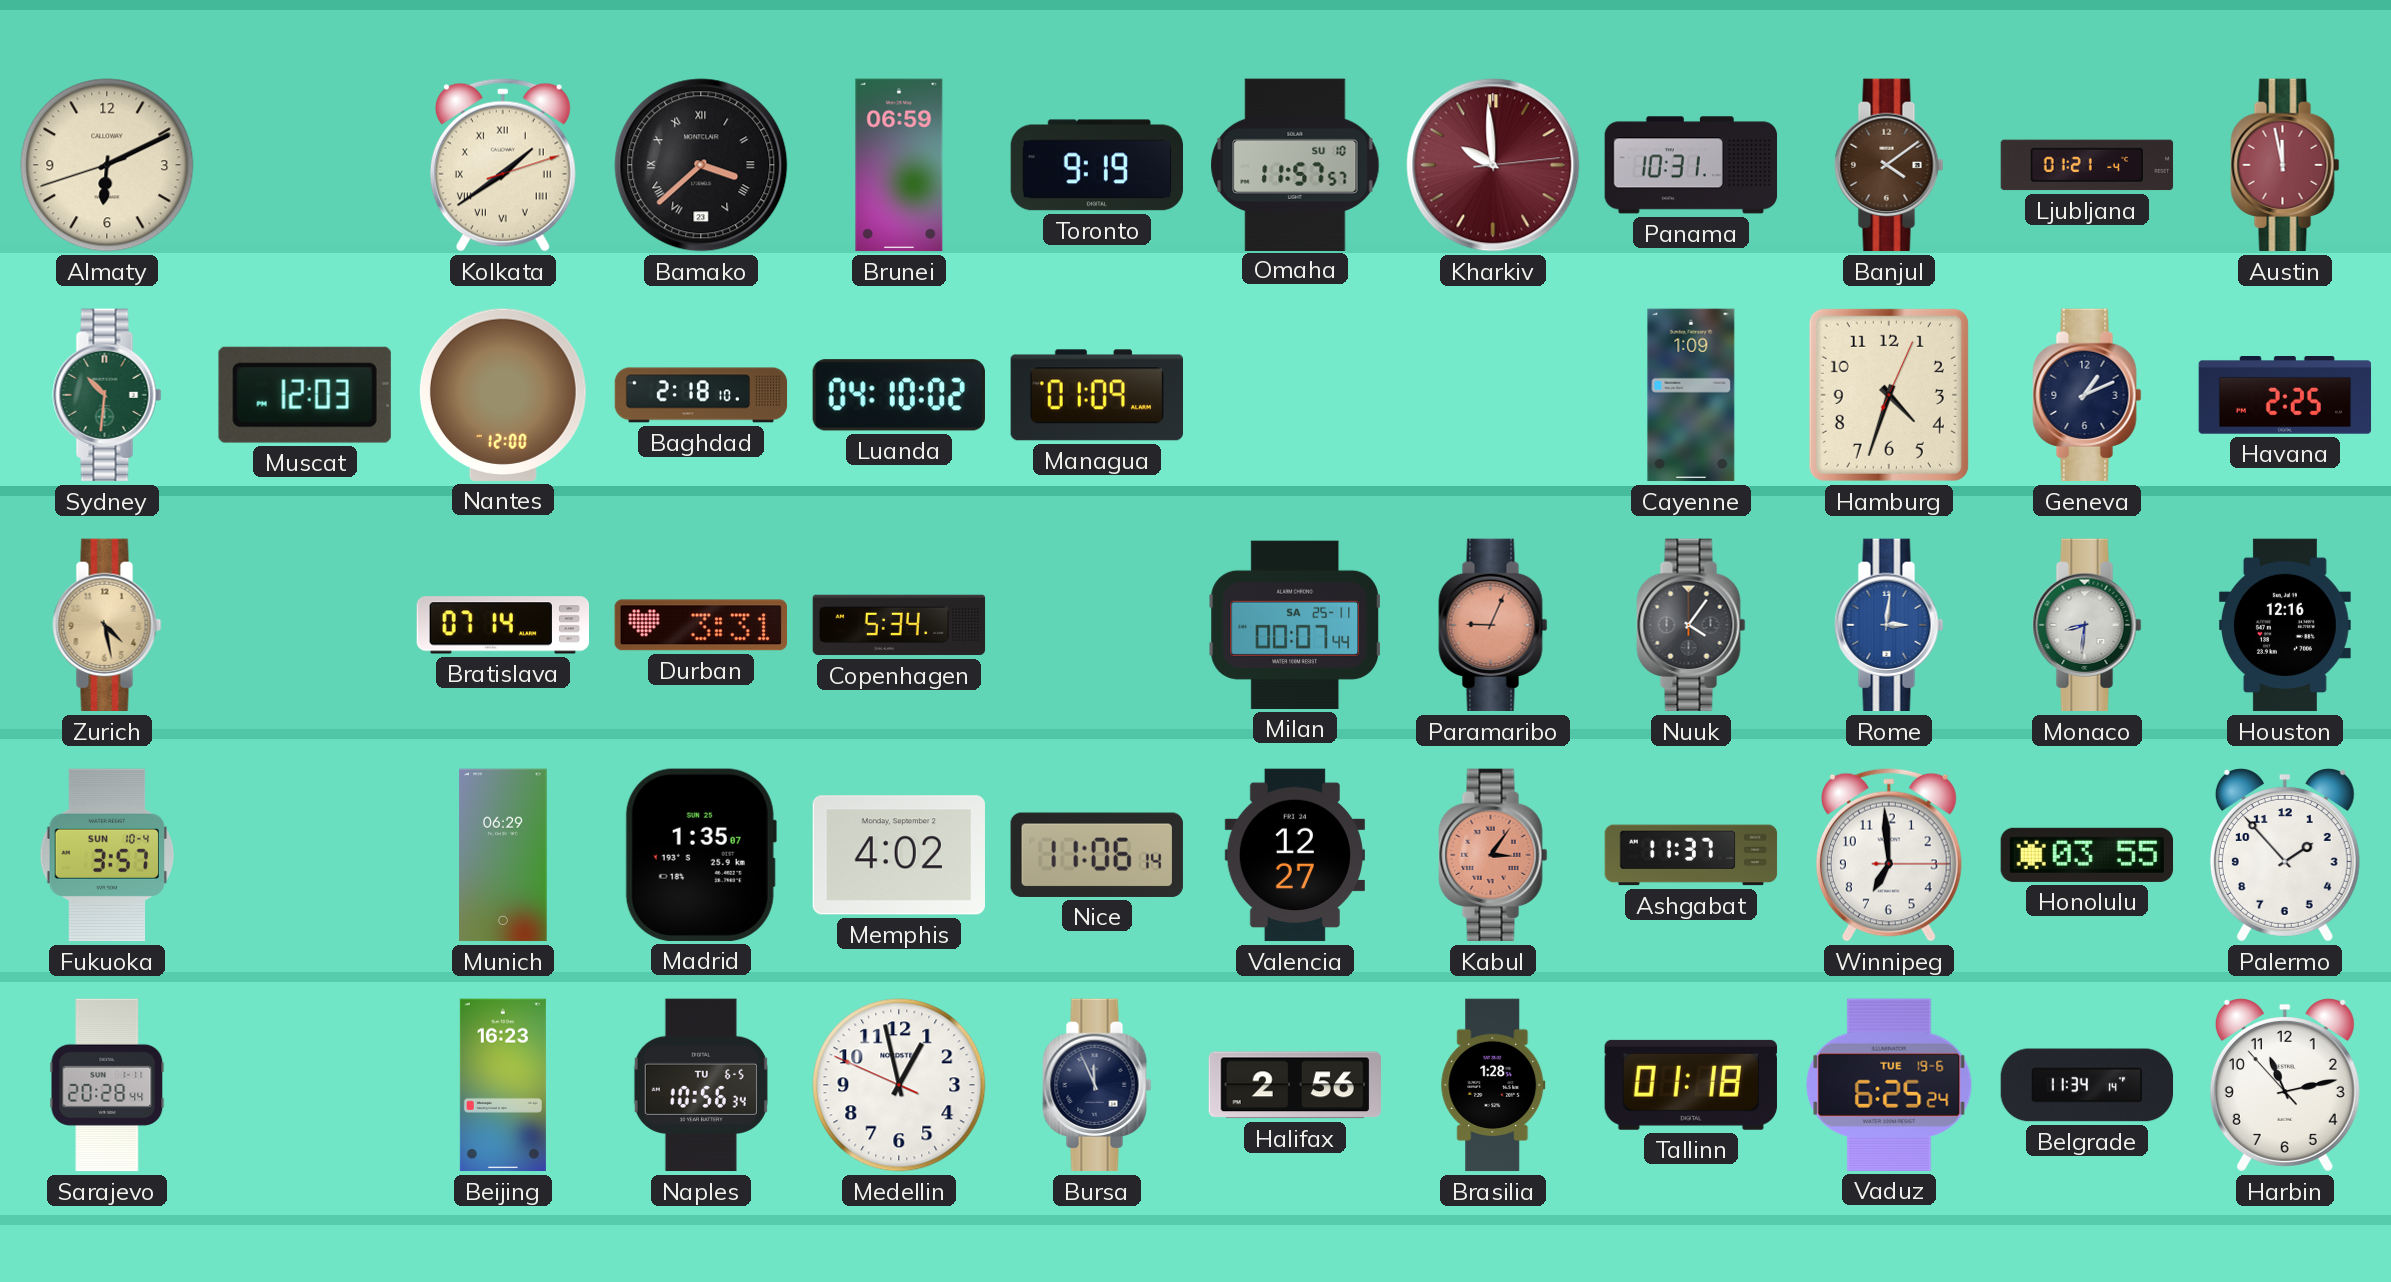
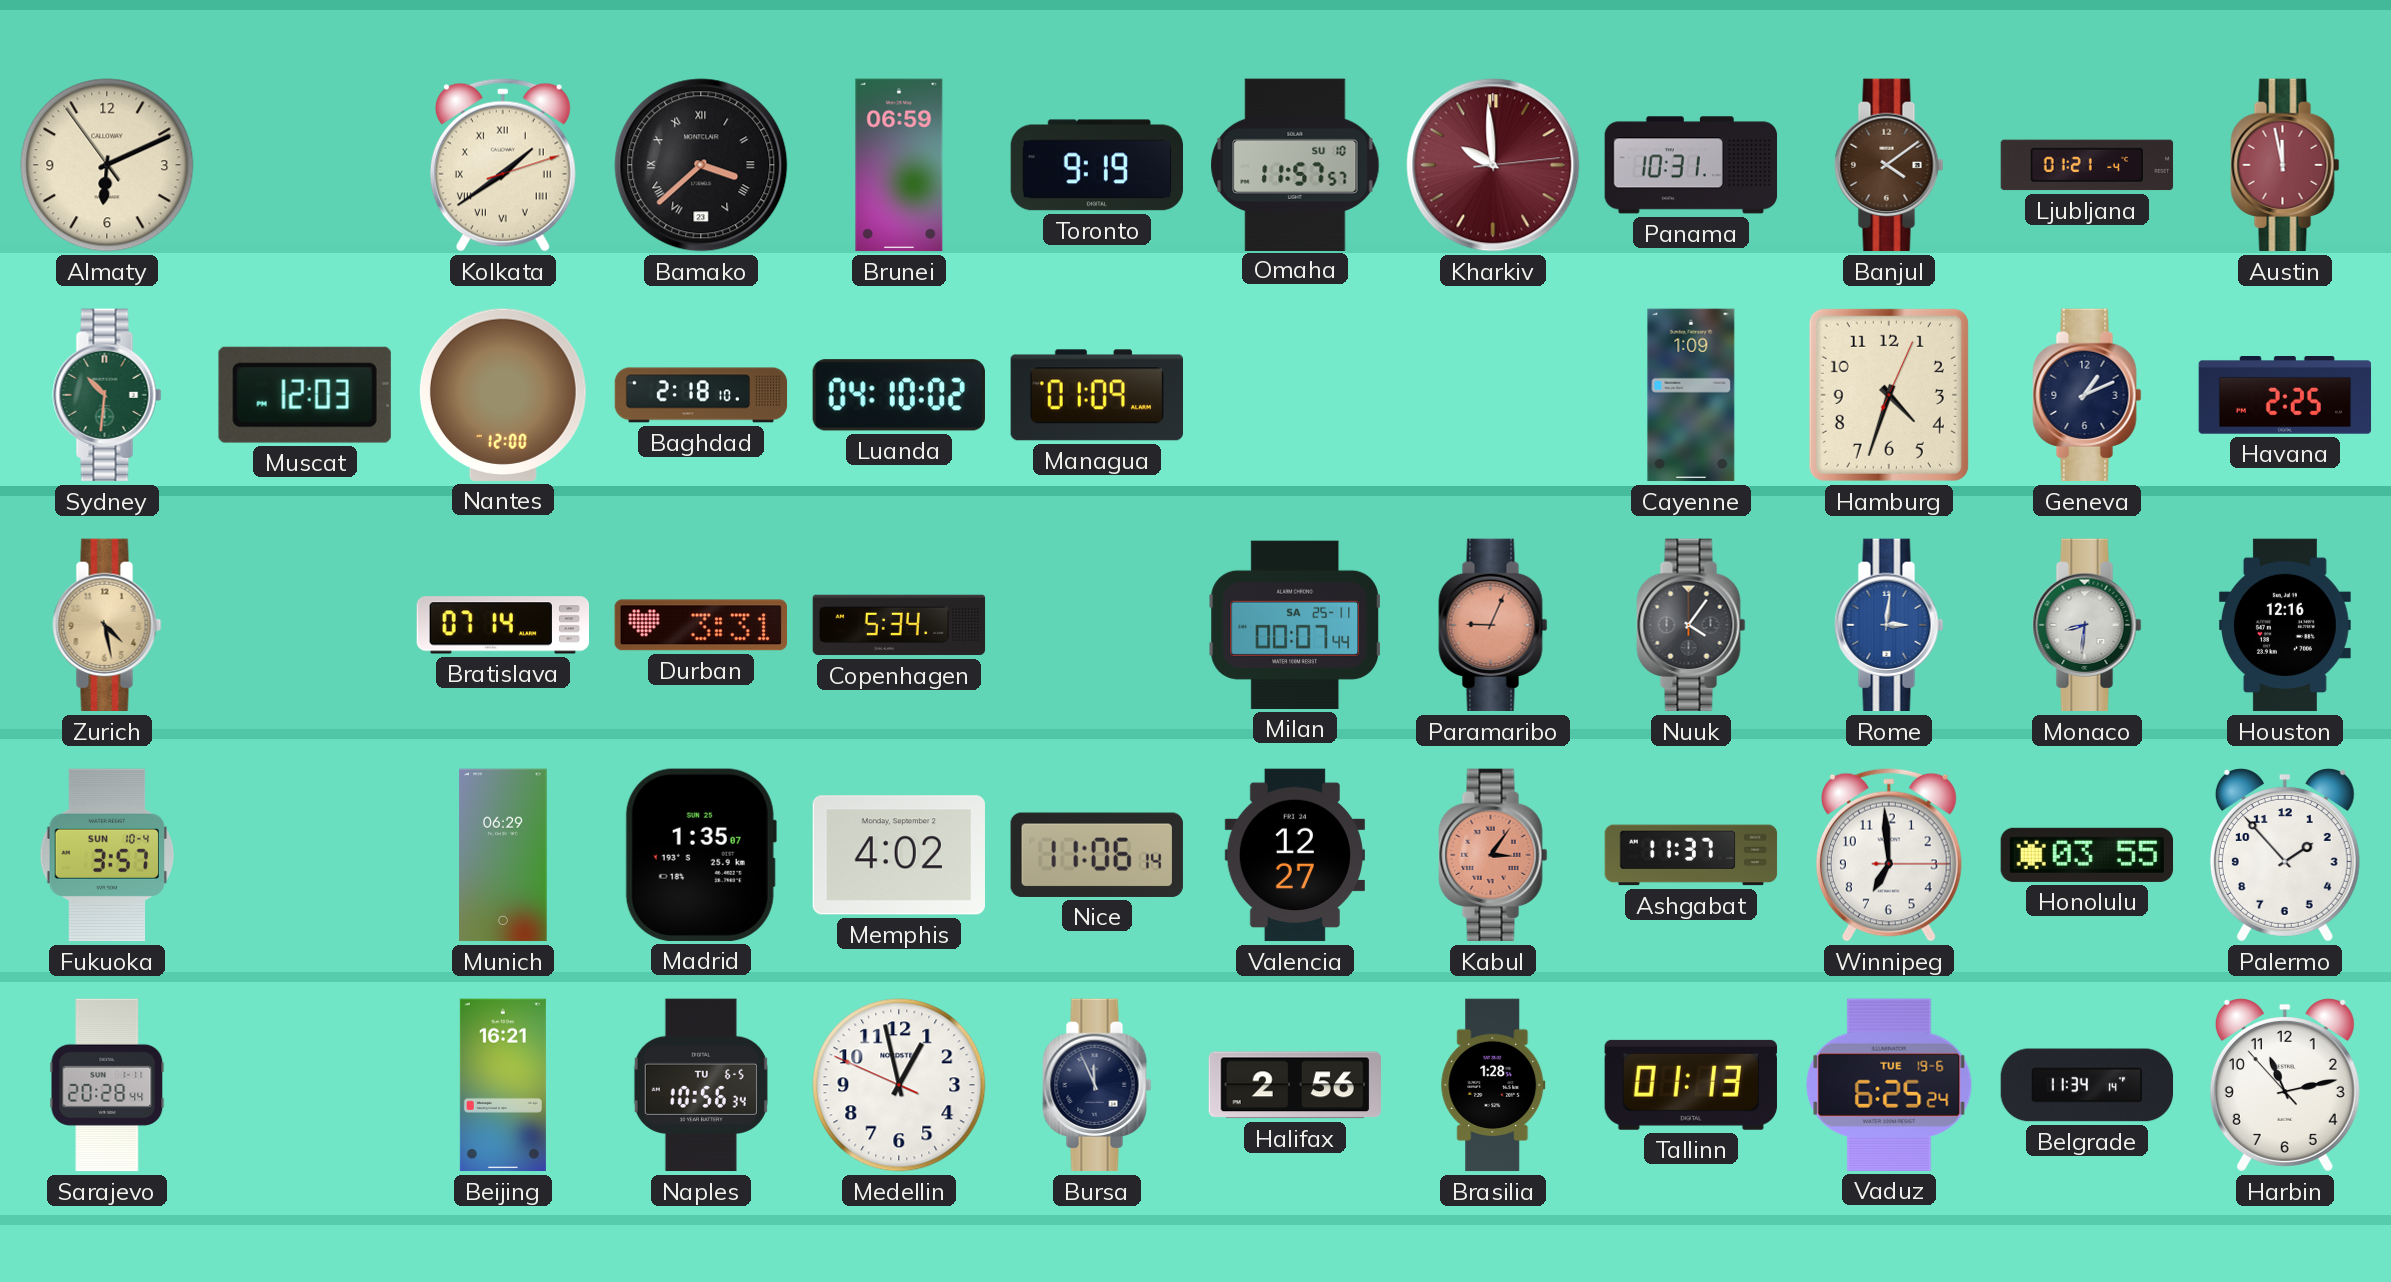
Almaty: 6:10:42 -> 6:10:54
Beijing: 16:23 -> 16:21
Tallinn: 01:18 -> 01:13
